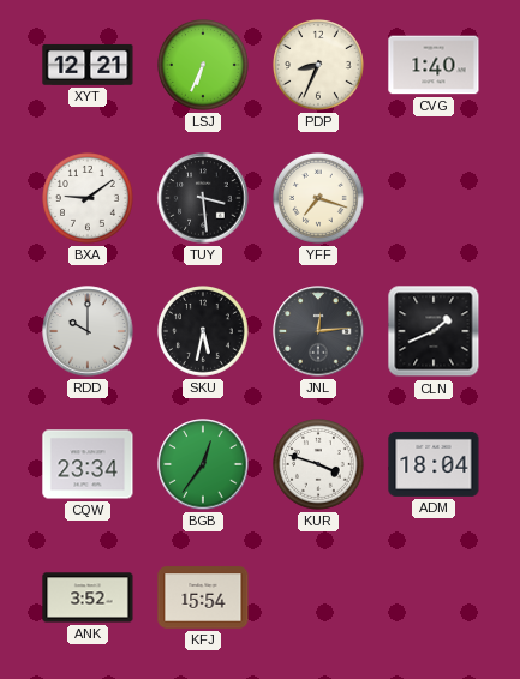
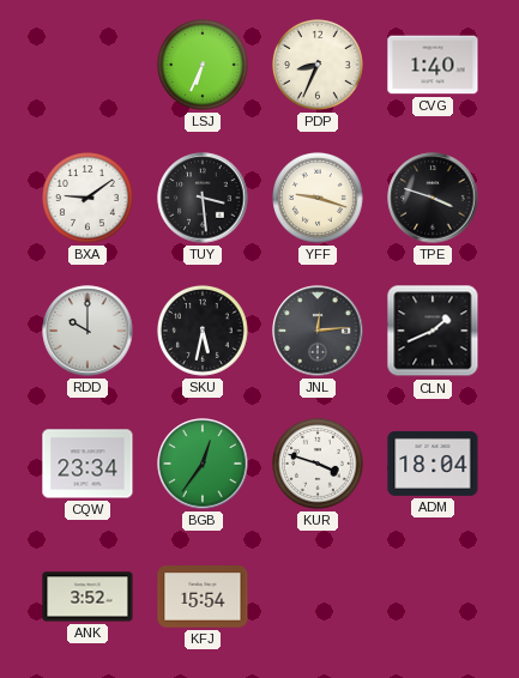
XYT: 12:21 -> none
YFF: 7:18 -> 9:18
TPE: none -> 3:48
